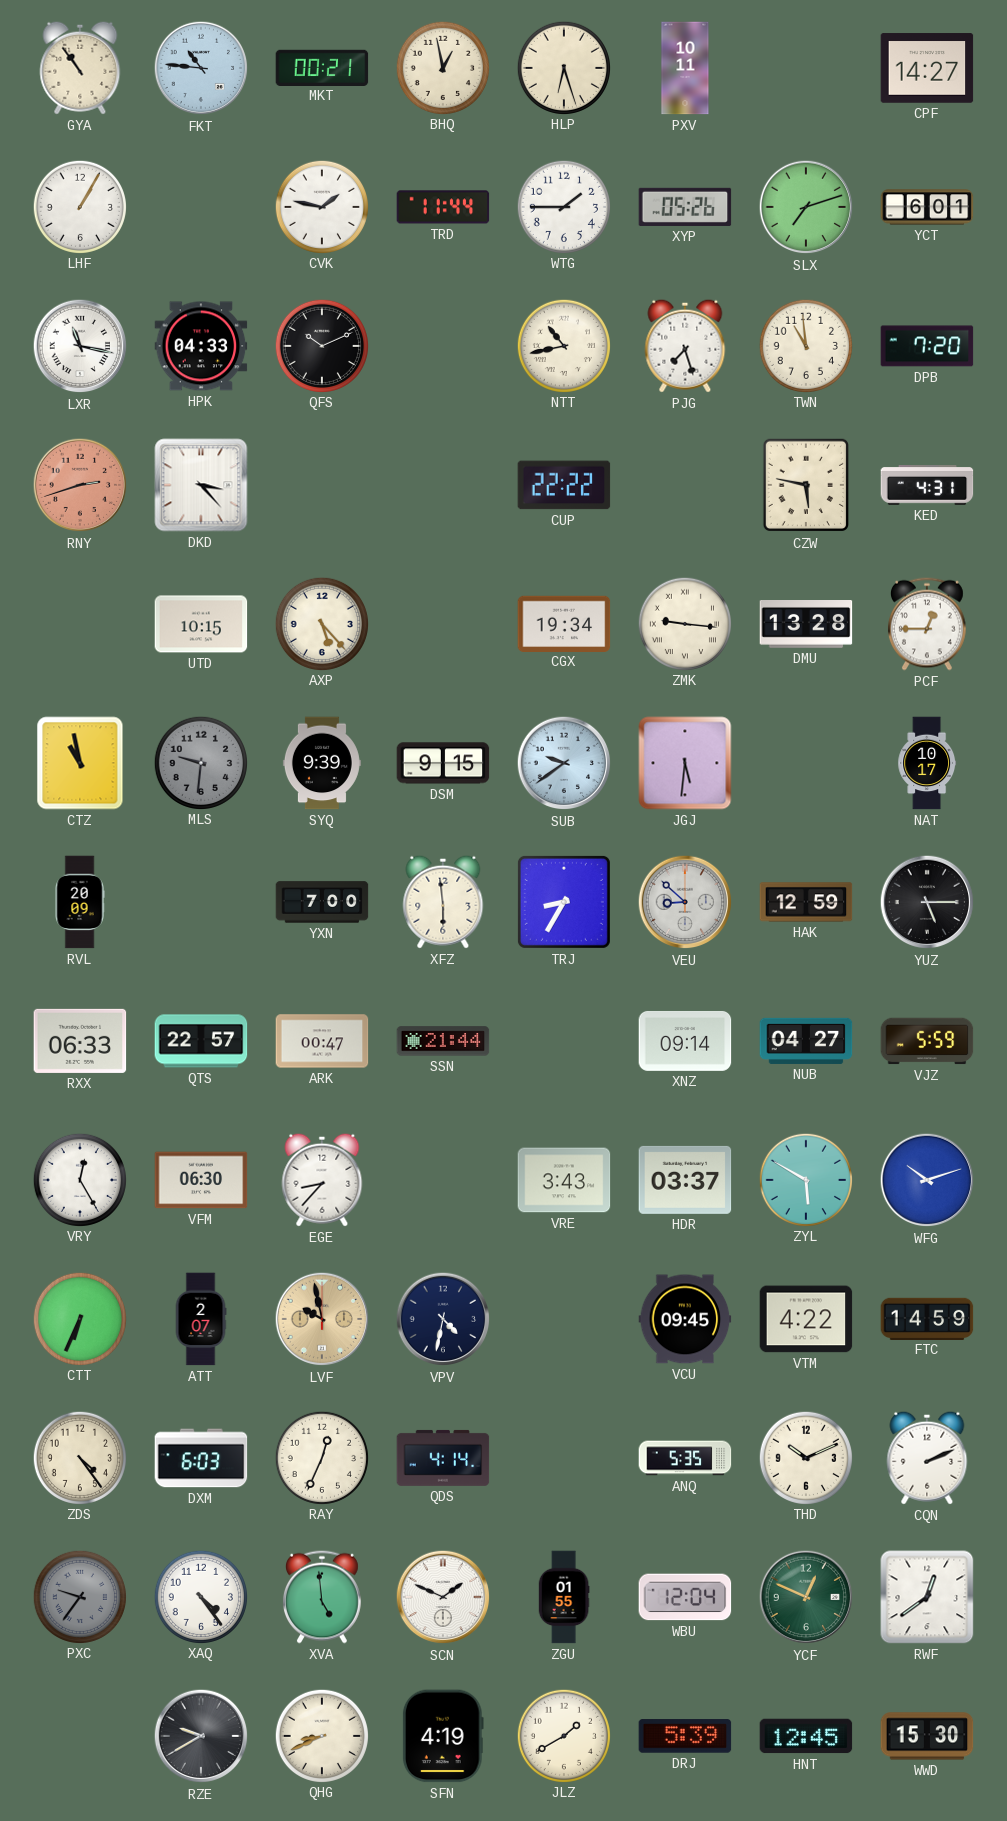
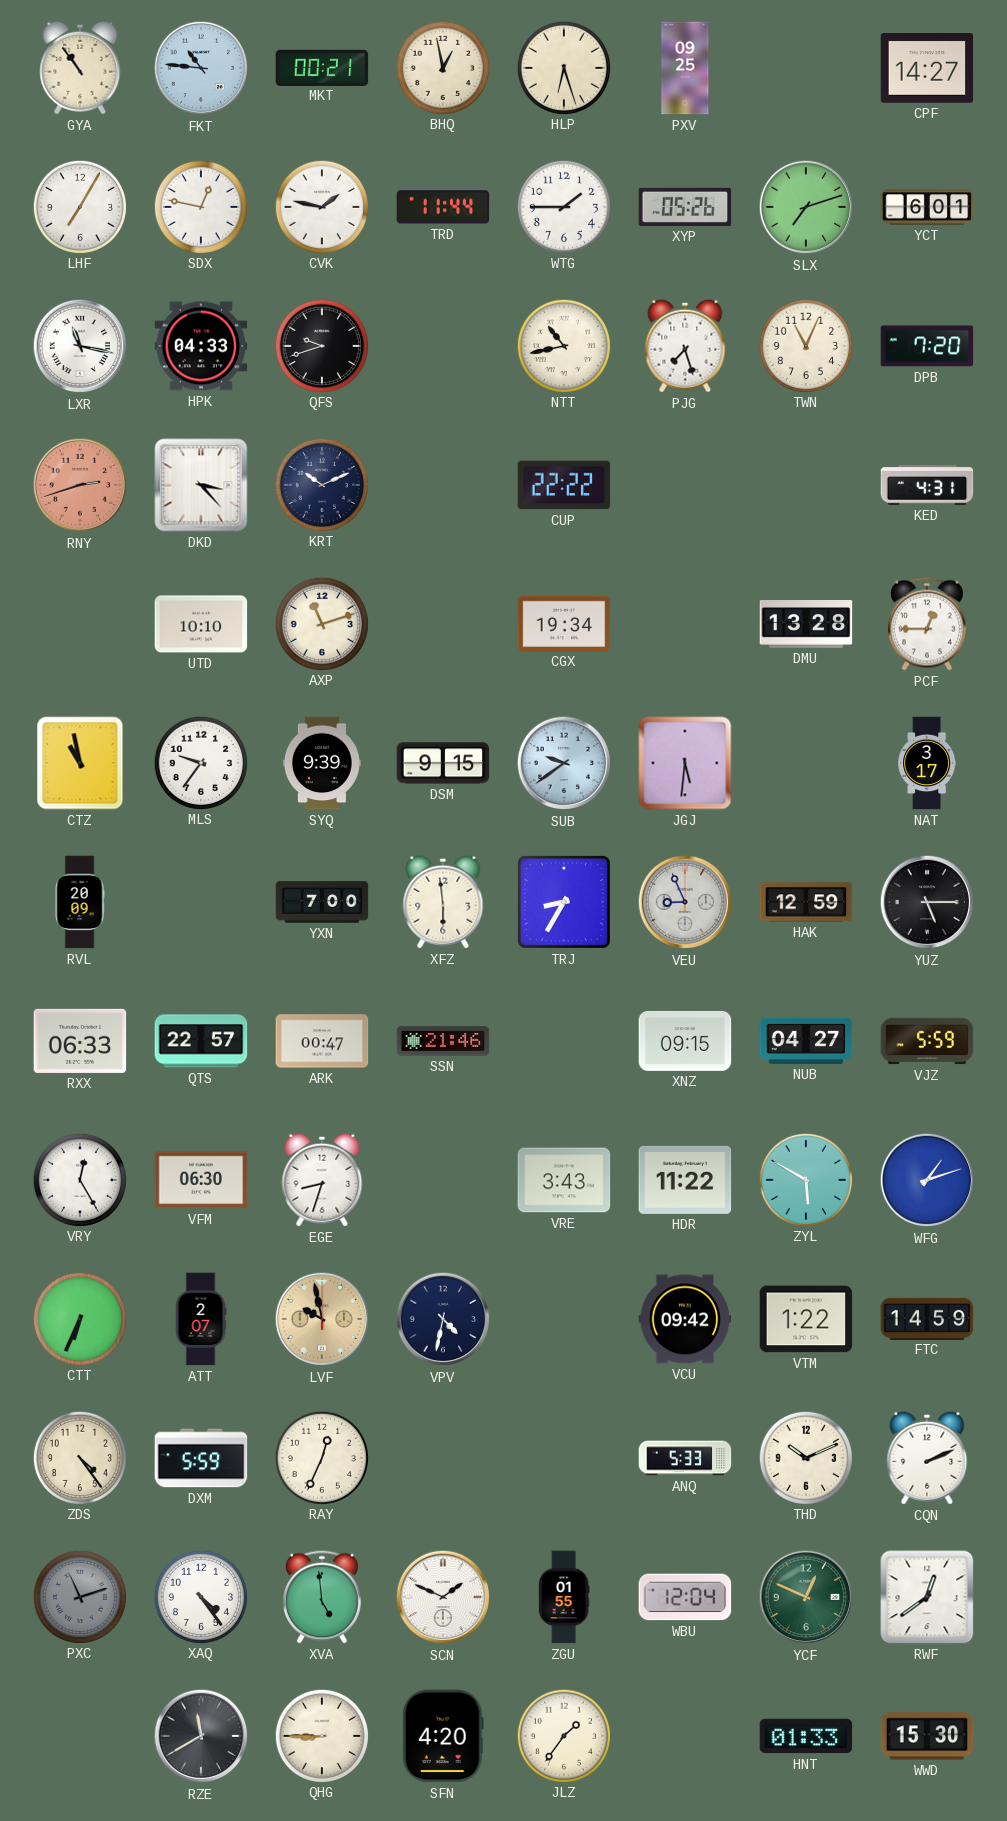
PXV: 10:11 -> 09:25
LHF: 1:05 -> 7:05
SDX: none -> 12:47
QFS: 10:11 -> 9:42
TWN: 10:59 -> 11:04
KRT: none -> 10:11
CZW: 5:47 -> none
UTD: 10:15 -> 10:10
AXP: 5:23 -> 11:12
ZMK: 9:16 -> none
MLS: 9:31 -> 9:36
MLS dial: grey -> white
NAT: 10:17 -> 3:17
VEU: 8:52 -> 8:56
SSN: 21:44 -> 21:46
XNZ: 09:14 -> 09:15
EGE: 8:37 -> 8:33
HDR: 03:37 -> 11:22
WFG: 10:12 -> 1:12
VCU: 09:45 -> 09:42
VTM: 4:22 -> 1:22
DXM: 6:03 -> 5:59
QDS: 4:14 -> none
ANQ: 5:35 -> 5:33
PXC: 9:36 -> 11:12
RZE: 9:40 -> 11:40
QHG: 8:41 -> 8:45
SFN: 4:19 -> 4:20
JLZ: 1:40 -> 1:36
DRJ: 5:39 -> none
HNT: 12:45 -> 01:33
